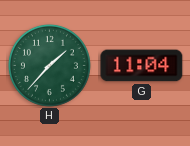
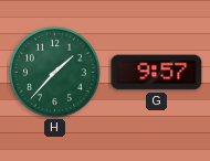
G: 11:04 -> 9:57
